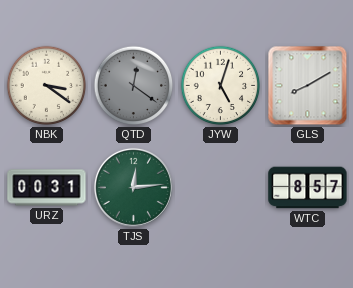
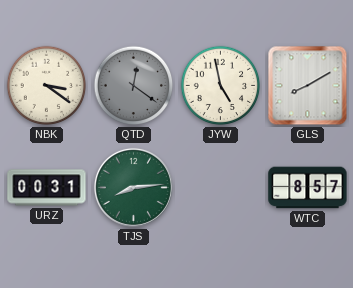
JYW: 5:03 -> 4:58
TJS: 12:14 -> 8:14
